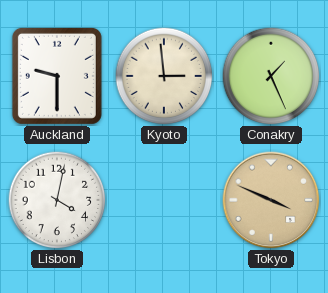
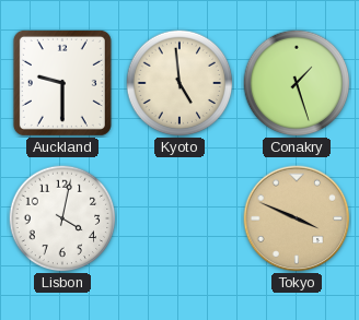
Kyoto: 2:59 -> 4:59
Conakry: 1:26 -> 1:27
